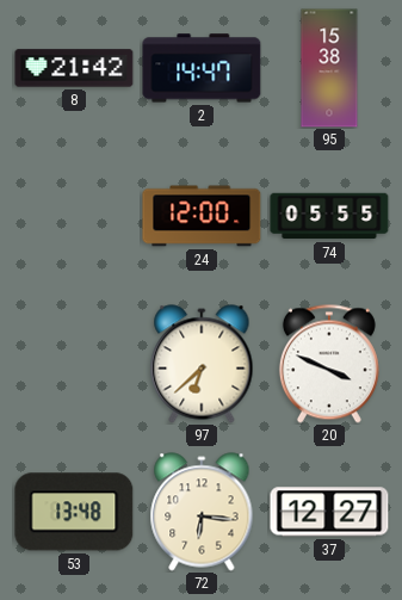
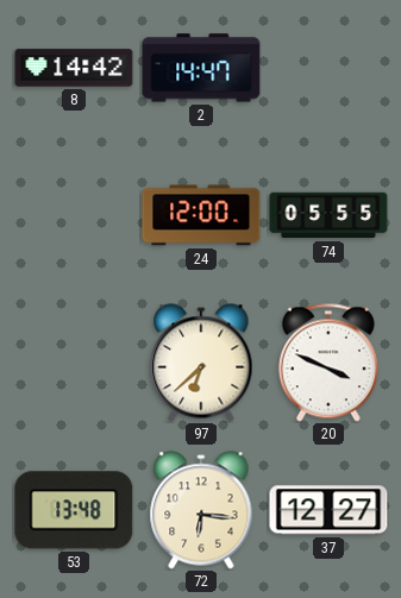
8: 21:42 -> 14:42
95: 15:38 -> none
